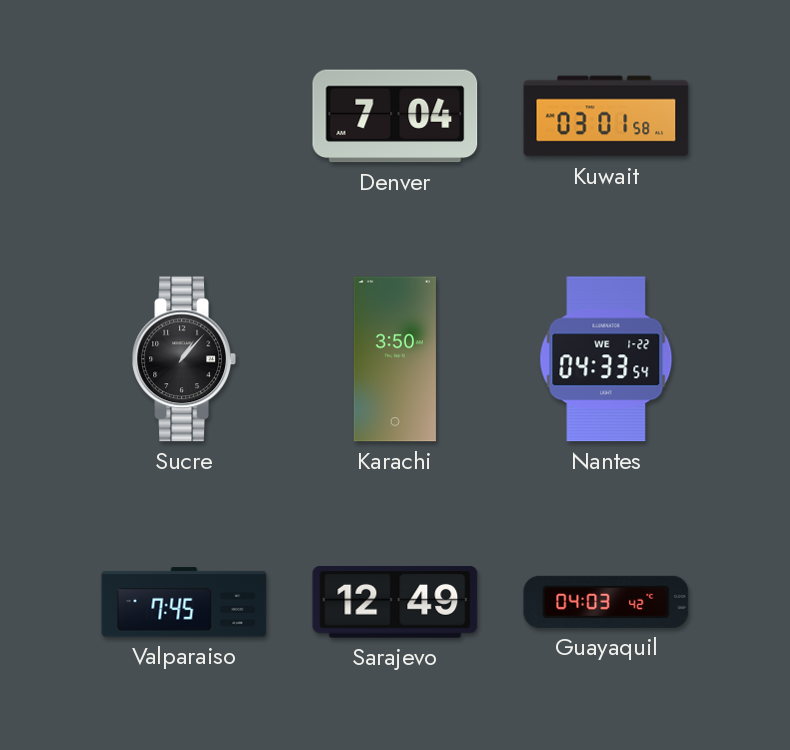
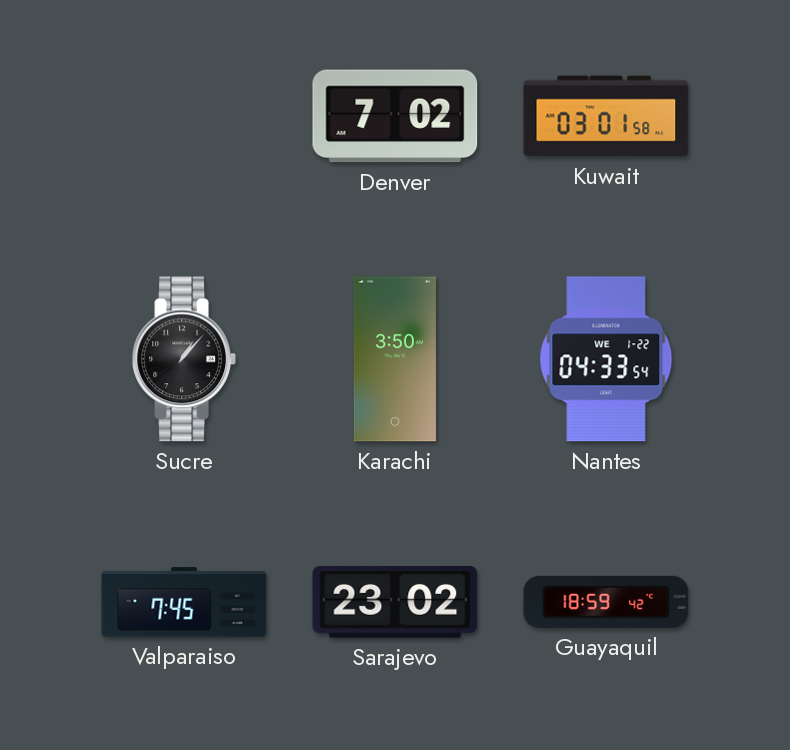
Denver: 7:04 -> 7:02
Sarajevo: 12:49 -> 23:02
Guayaquil: 04:03 -> 18:59
